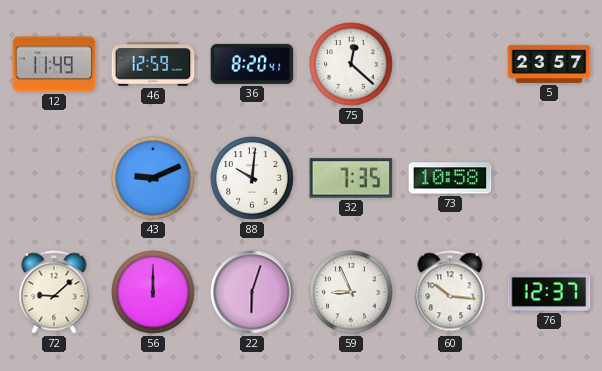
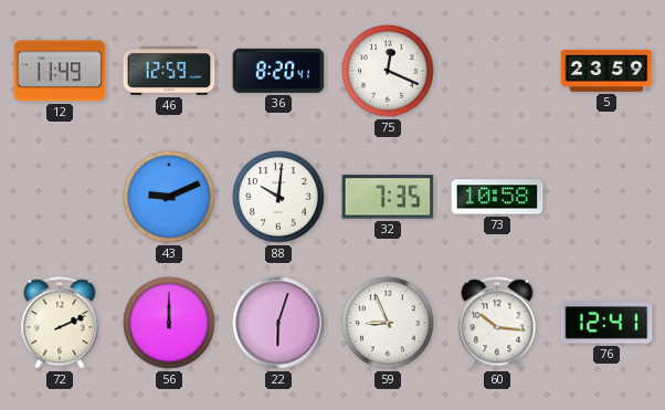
75: 12:22 -> 12:19
5: 23:57 -> 23:59
72: 9:08 -> 2:11
76: 12:37 -> 12:41
